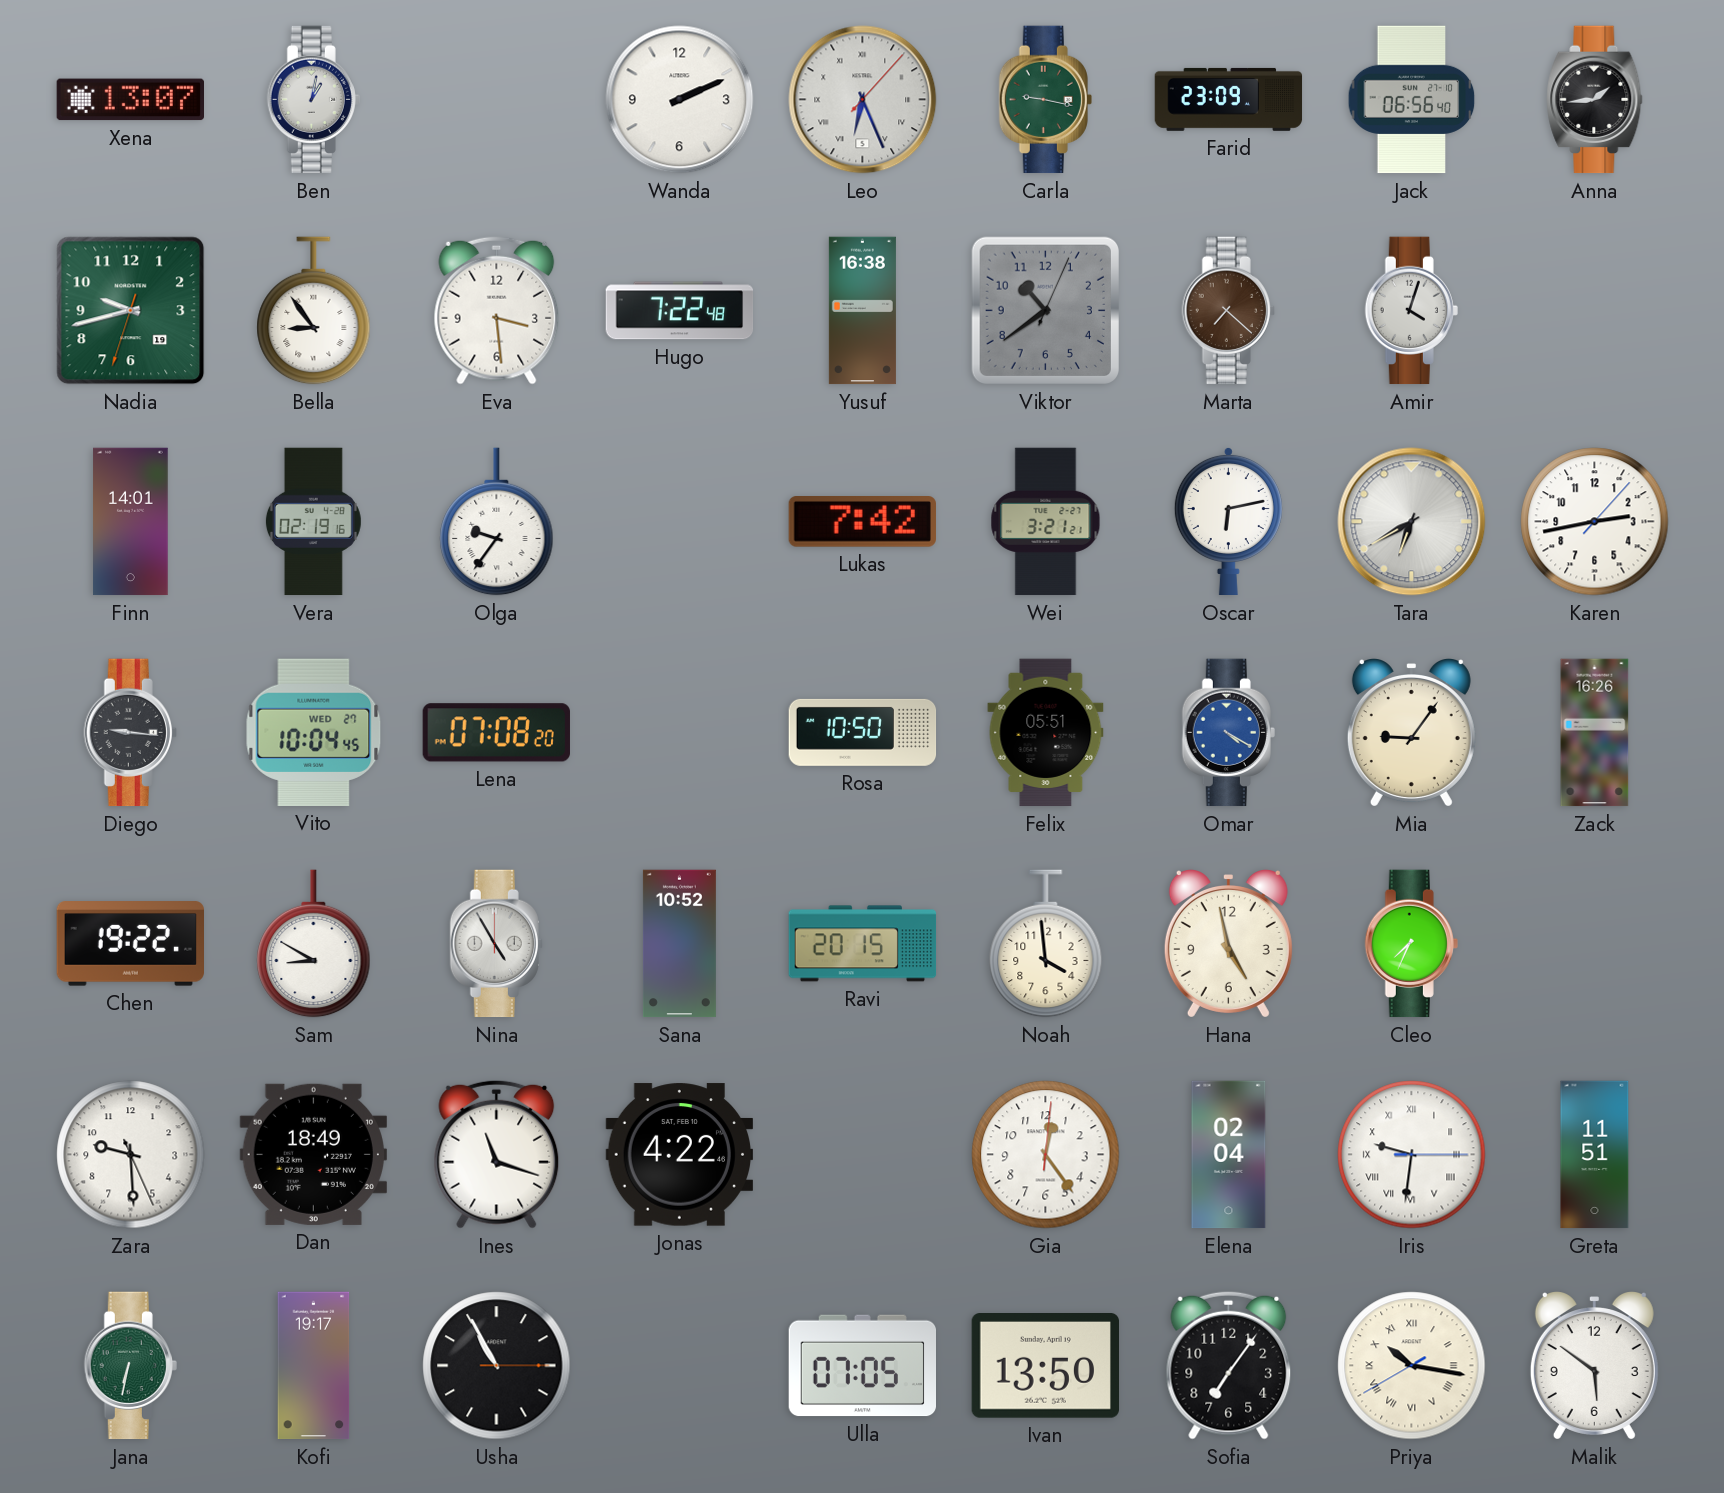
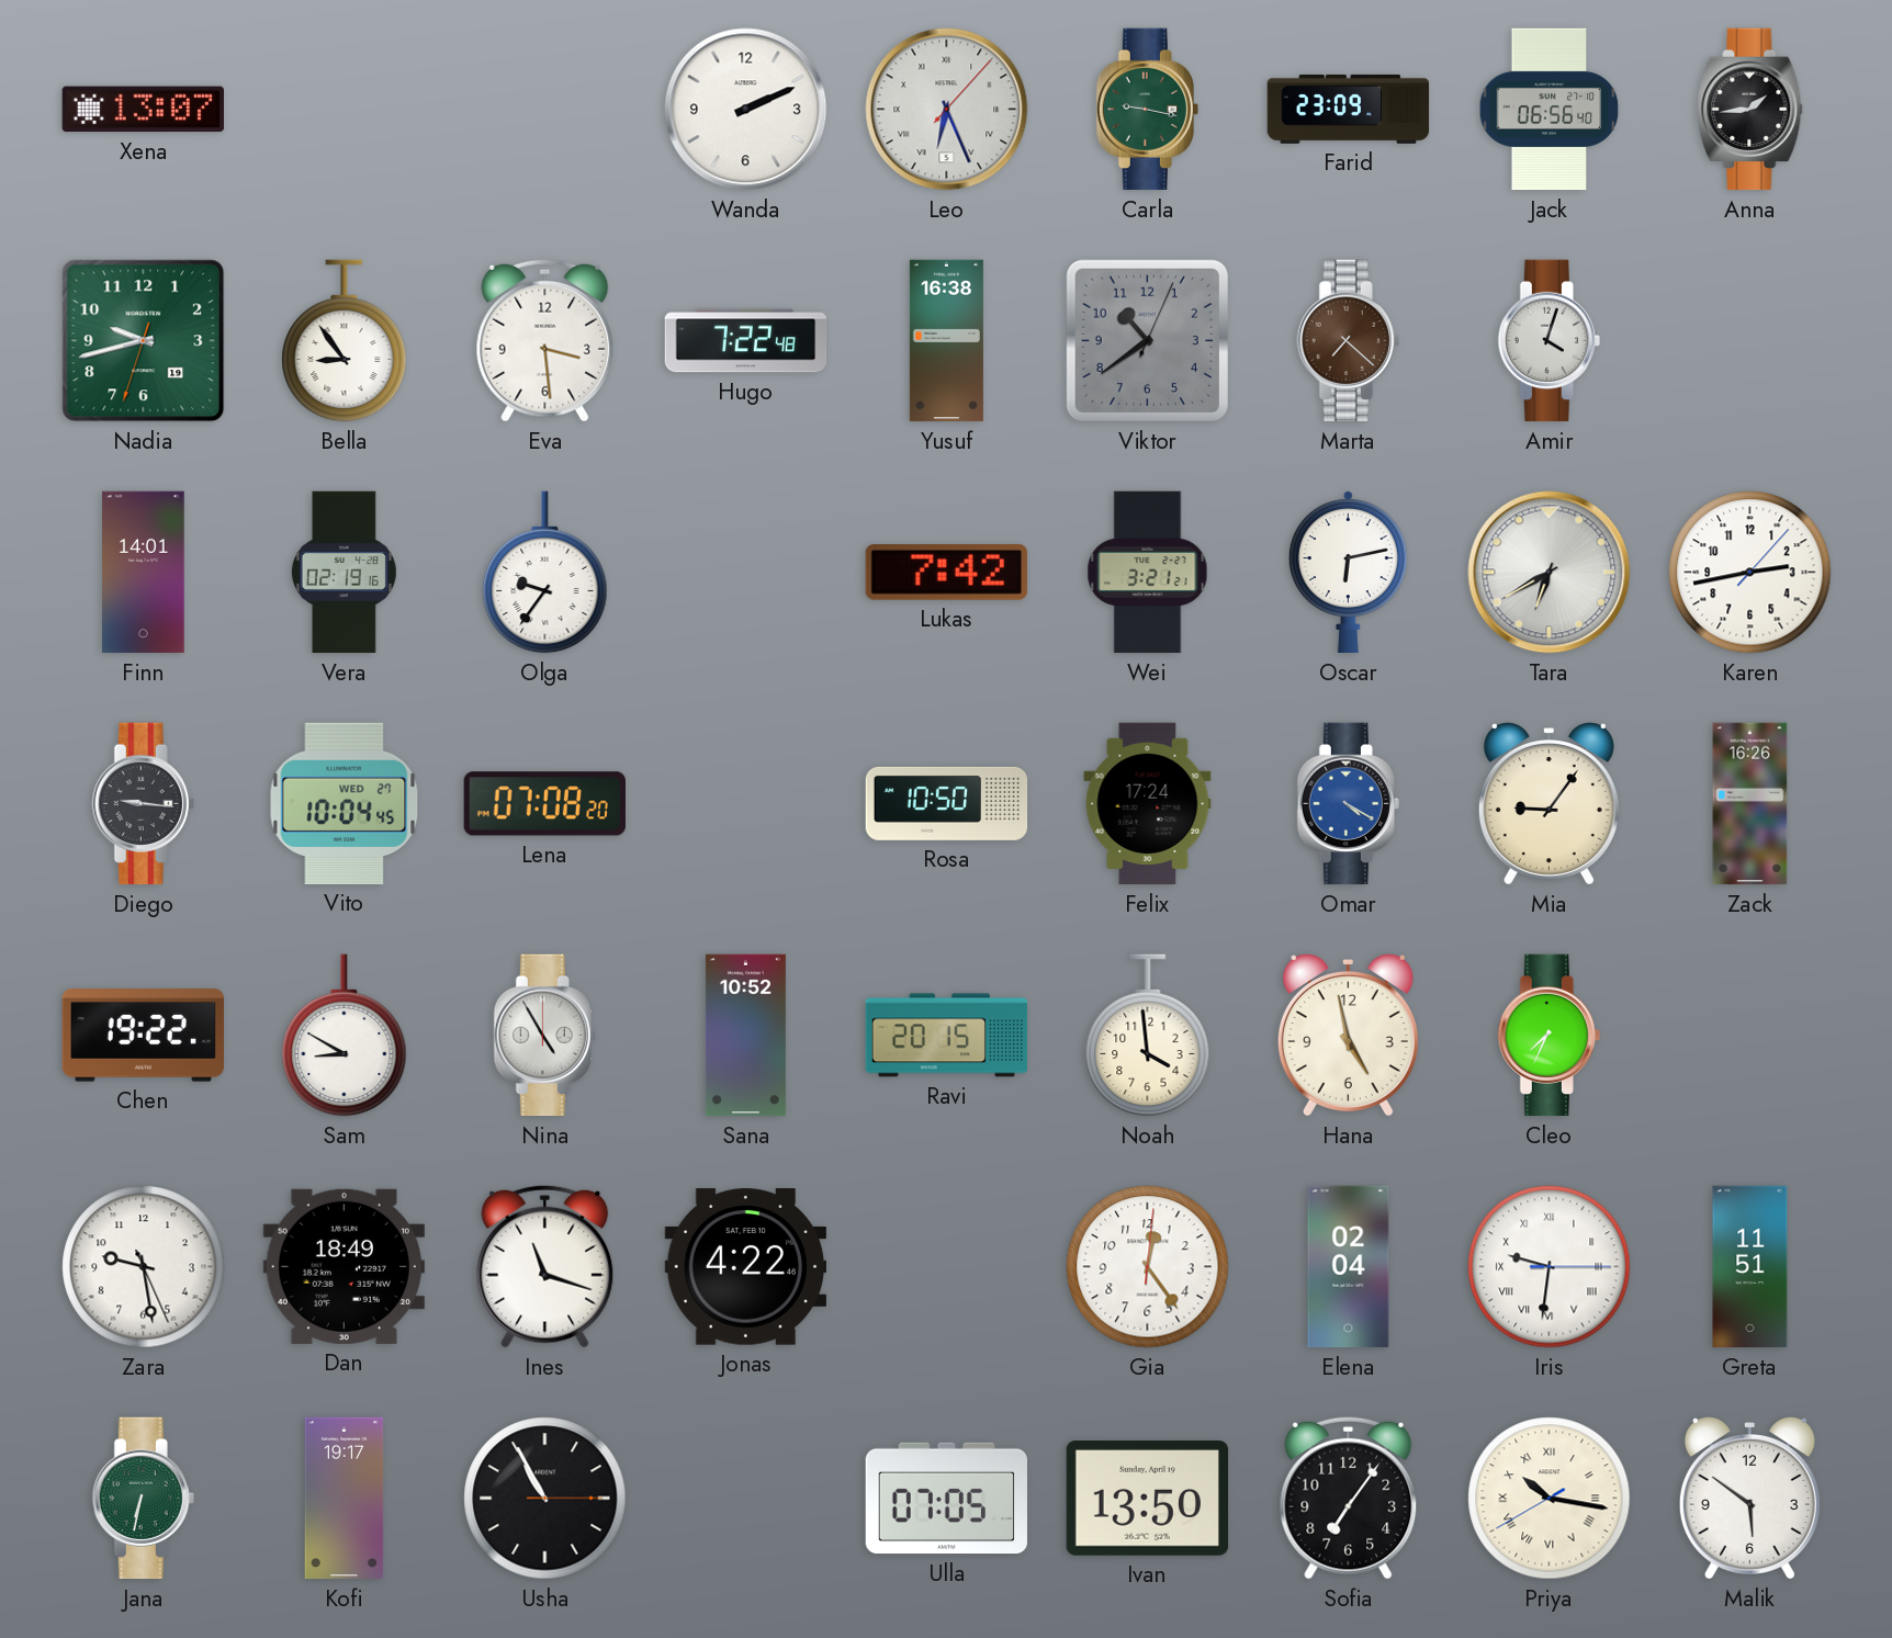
Ben: 1:02 -> none
Felix: 05:51 -> 17:24
Zara: 9:29 -> 9:28
